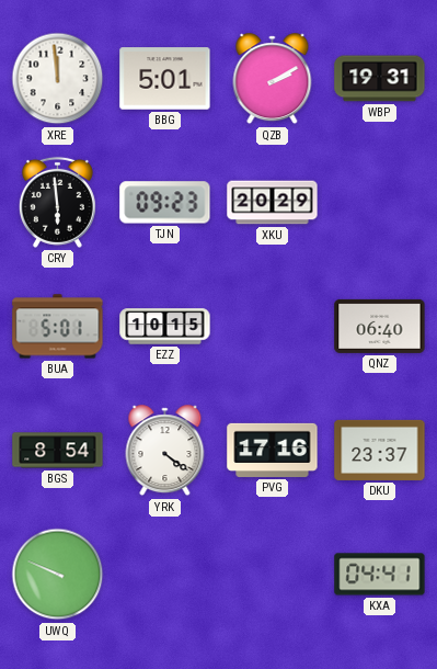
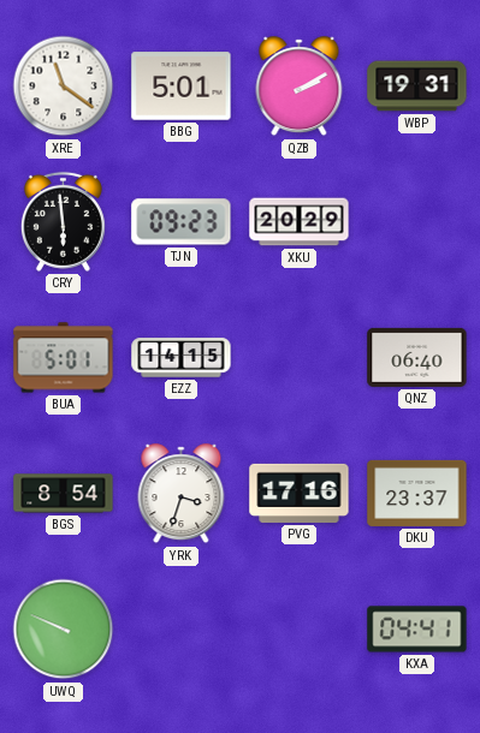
XRE: 11:59 -> 11:21
EZZ: 10:15 -> 14:15
YRK: 4:21 -> 3:33
